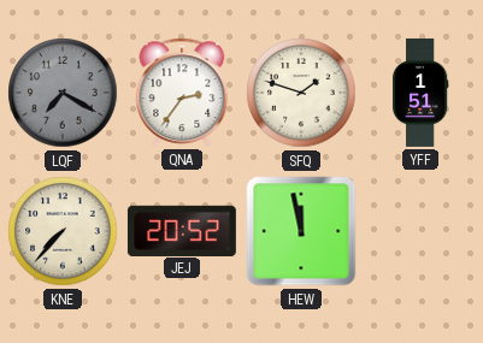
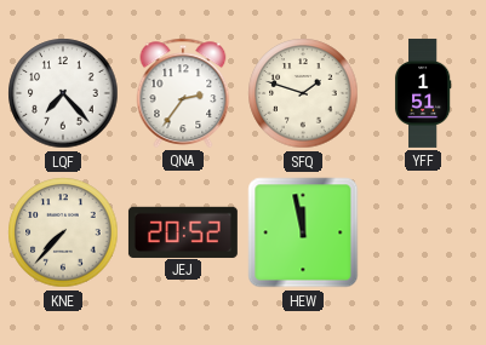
LQF: 7:20 -> 7:23
LQF dial: grey -> white
